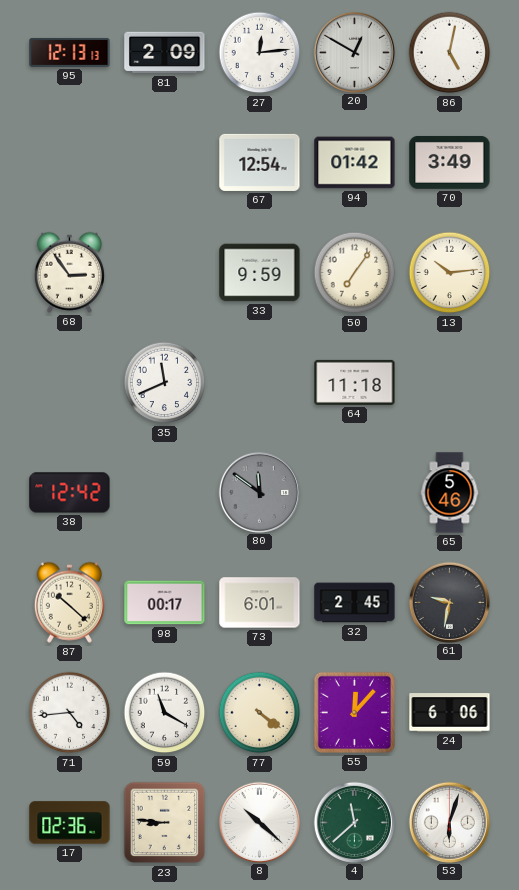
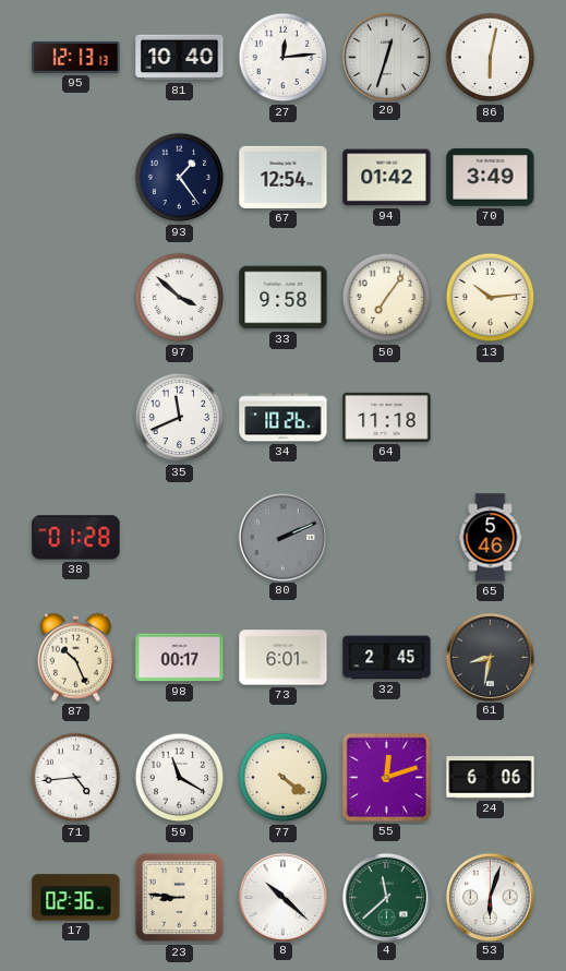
81: 2:09 -> 10:40
20: 12:50 -> 12:33
86: 5:02 -> 6:02
93: none -> 1:24
68: 2:54 -> none
97: none -> 3:52
33: 9:59 -> 9:58
34: none -> 10:26
38: 12:42 -> 01:28
80: 11:51 -> 2:11
87: 10:22 -> 10:26
61: 9:32 -> 8:32
55: 12:07 -> 12:12
